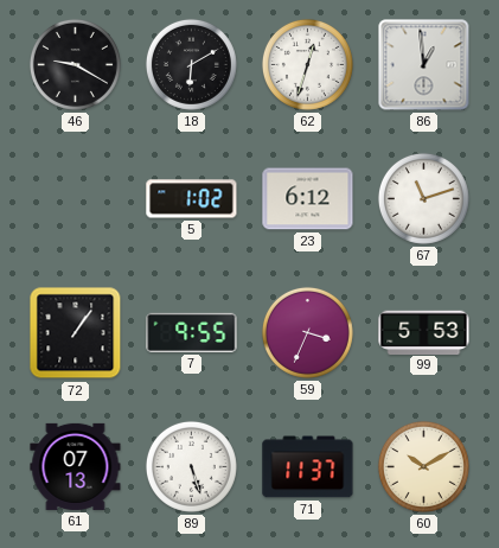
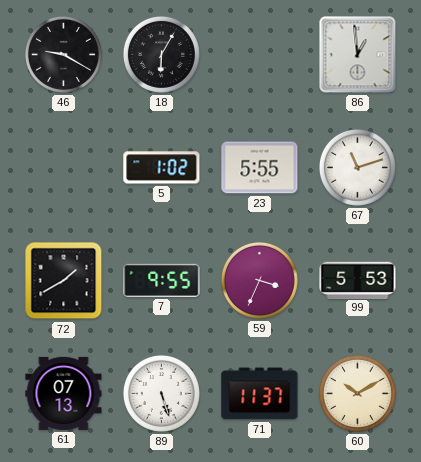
18: 6:10 -> 6:05
62: 12:33 -> none
23: 6:12 -> 5:55
72: 1:06 -> 1:40
